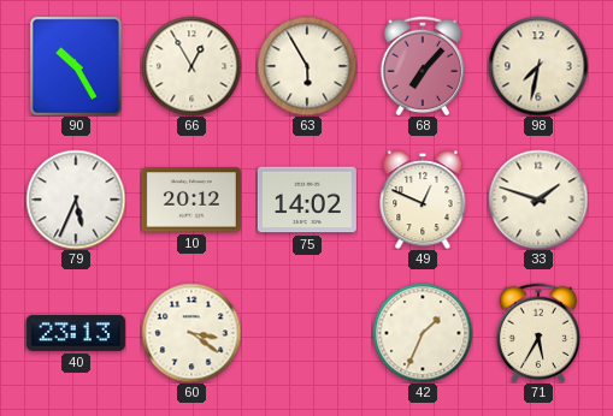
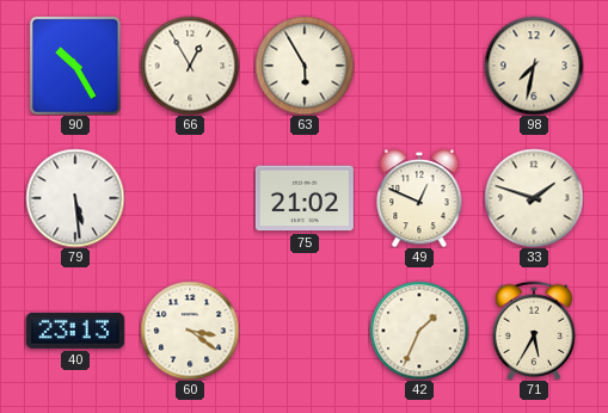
68: 7:07 -> none
79: 5:34 -> 5:29
10: 20:12 -> none
75: 14:02 -> 21:02
